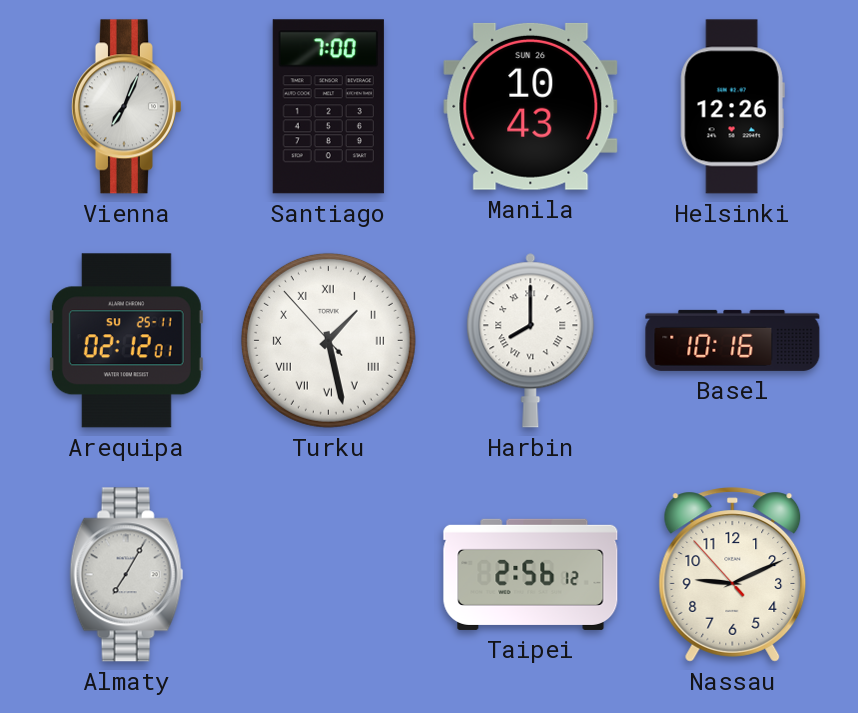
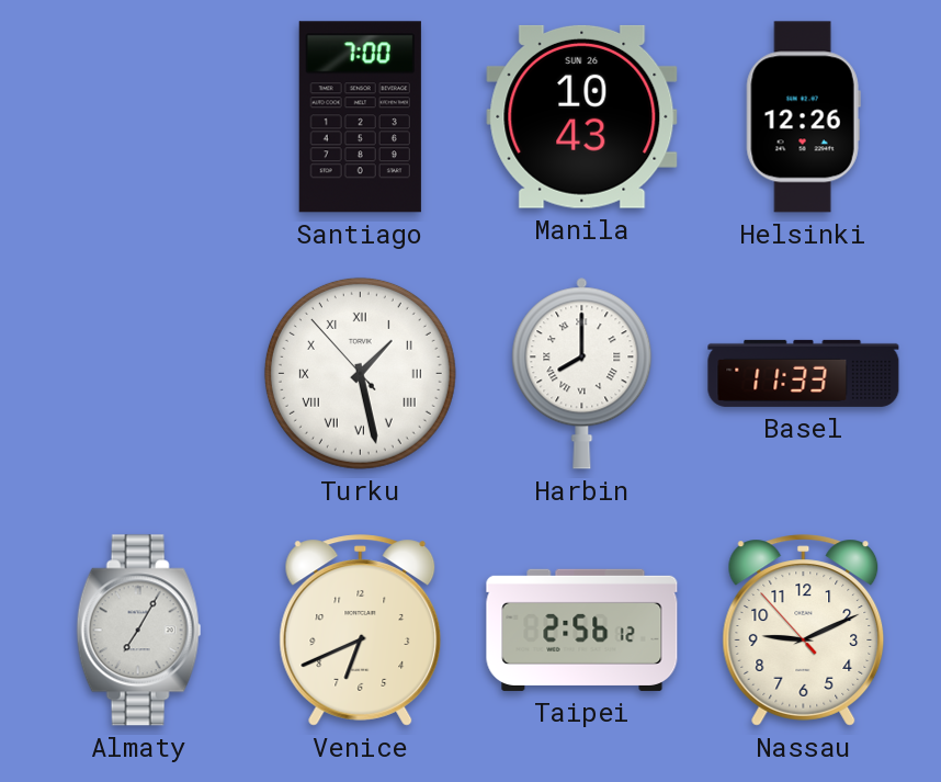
Vienna: 7:04 -> none
Arequipa: 02:12 -> none
Basel: 10:16 -> 11:33
Venice: none -> 6:41
